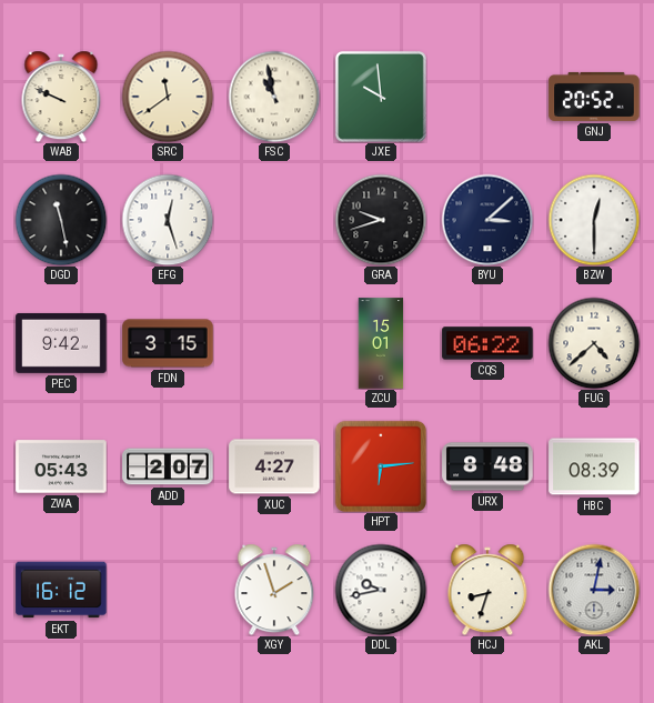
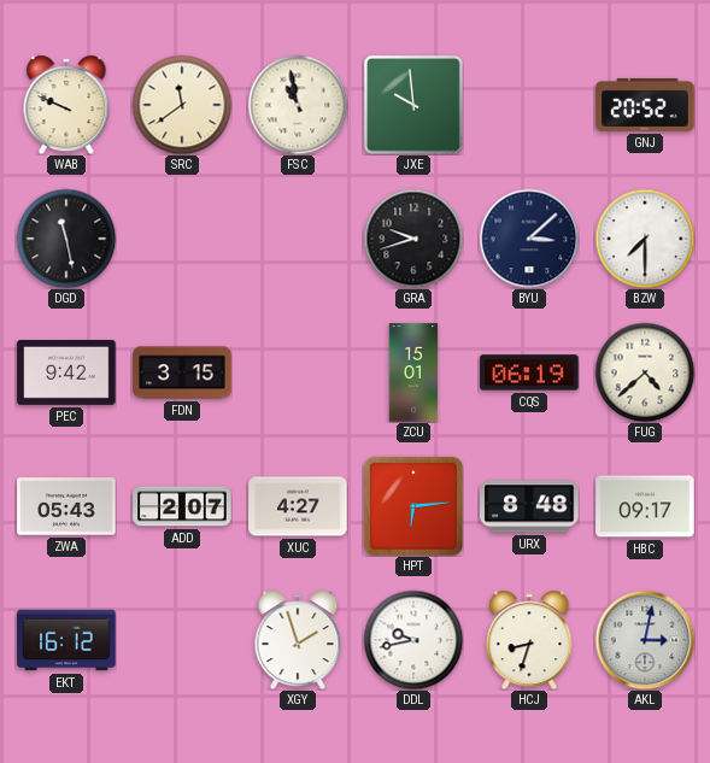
EFG: 12:27 -> none
BZW: 12:30 -> 7:30
CQS: 06:22 -> 06:19
HBC: 08:39 -> 09:17
